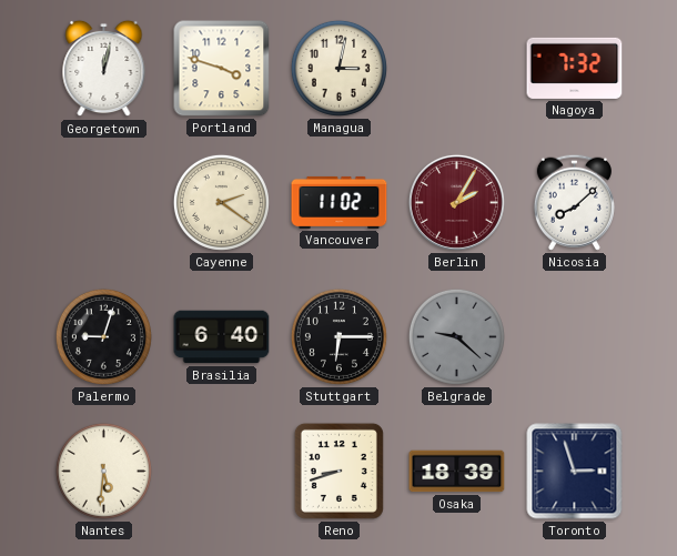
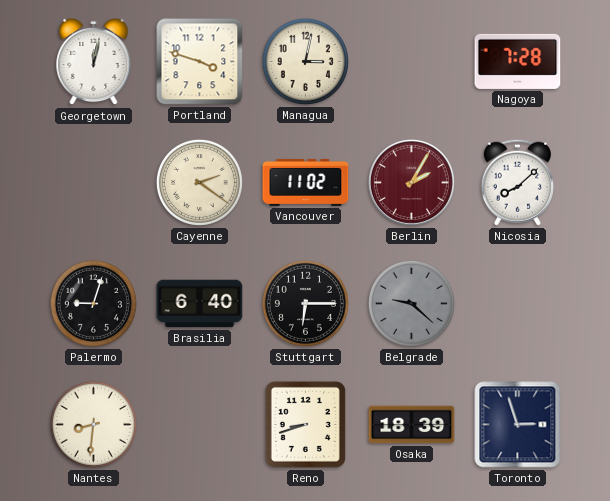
Nagoya: 7:32 -> 7:28
Nantes: 5:31 -> 8:31
